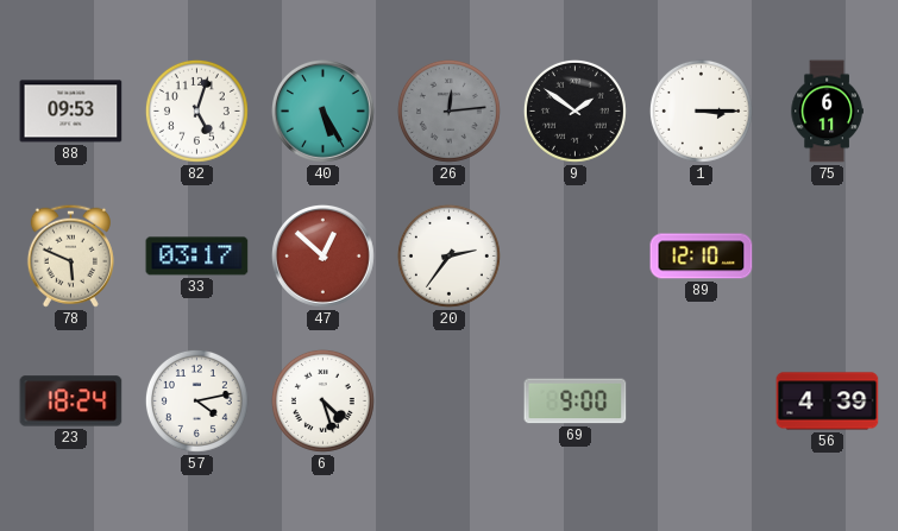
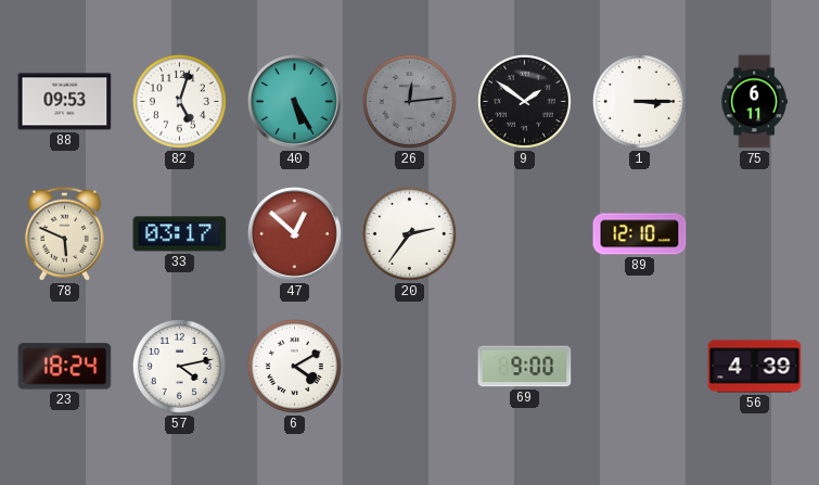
6: 4:27 -> 4:10
